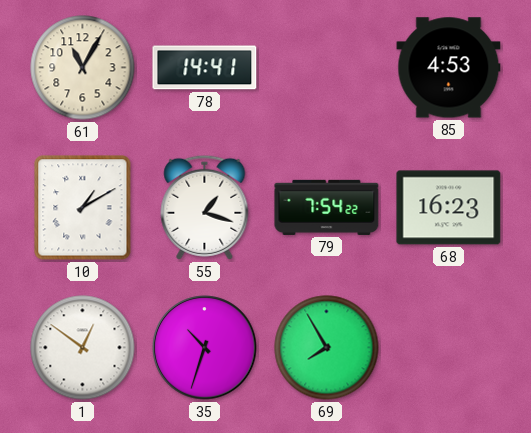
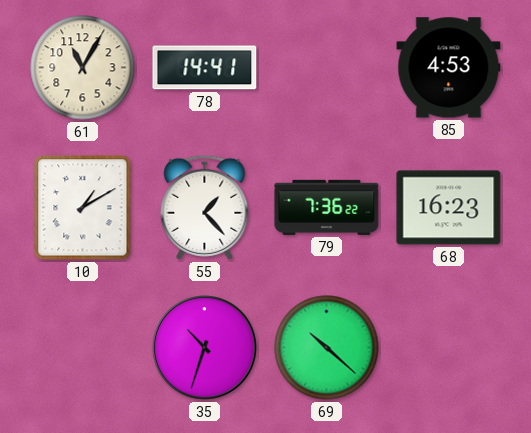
55: 1:18 -> 1:23
79: 7:54 -> 7:36
1: 12:51 -> none
69: 7:55 -> 10:22
